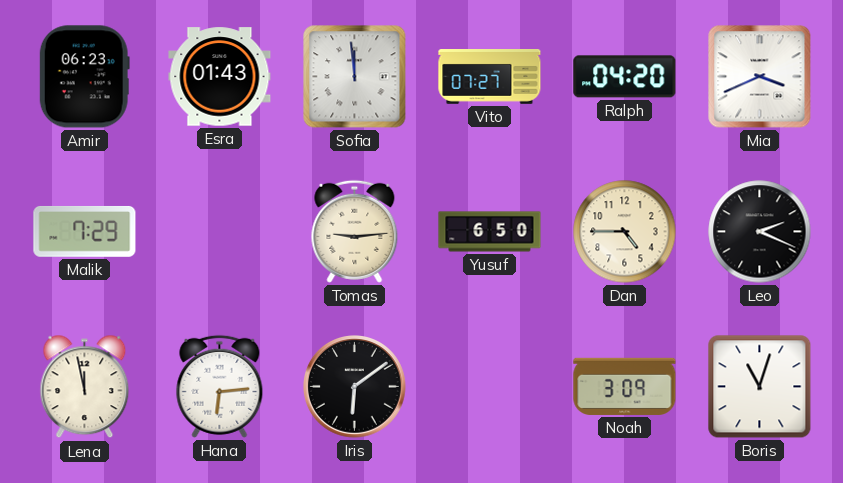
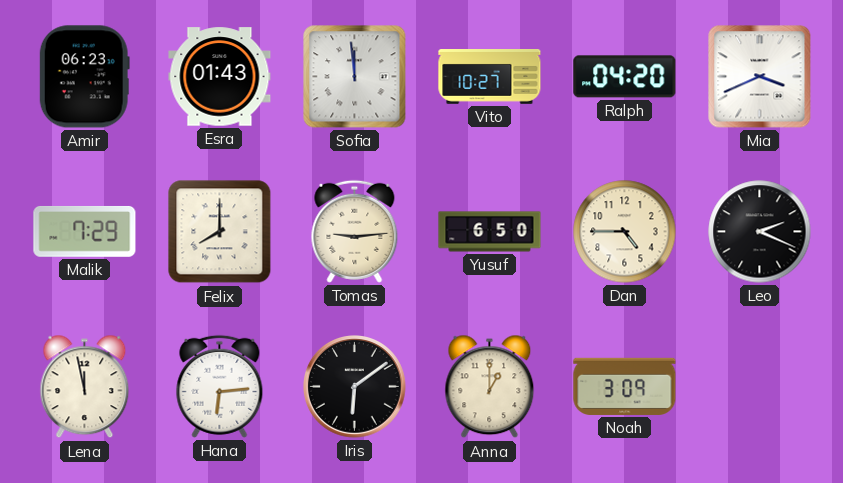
Vito: 07:27 -> 10:27
Felix: none -> 8:00
Anna: none -> 1:00
Boris: 11:03 -> none
